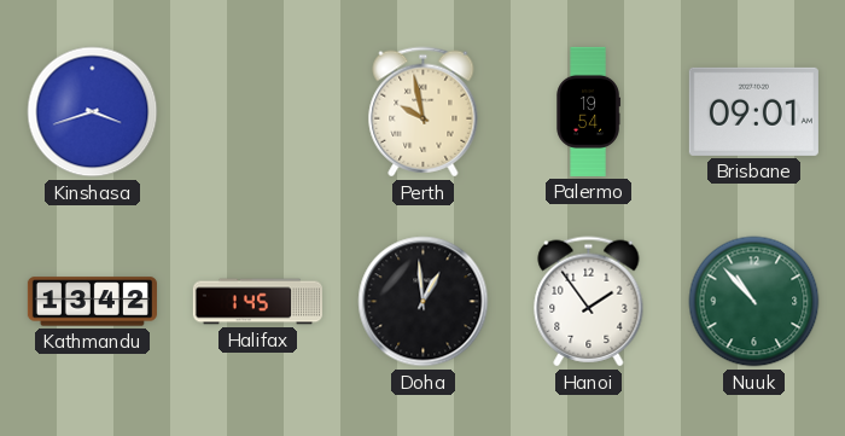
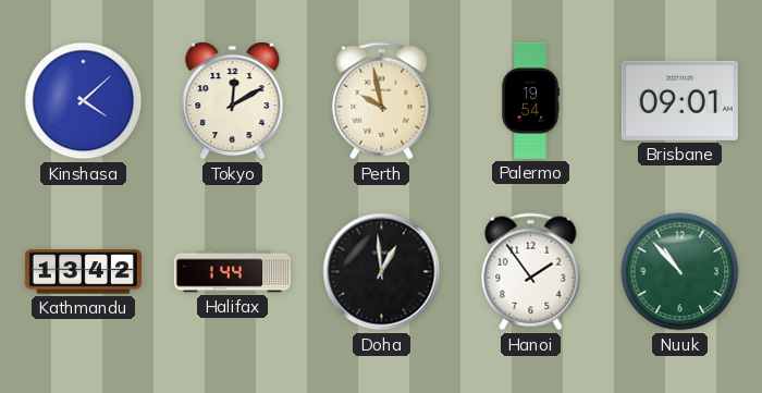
Kinshasa: 3:42 -> 4:08
Tokyo: none -> 12:10
Halifax: 1:45 -> 1:44
